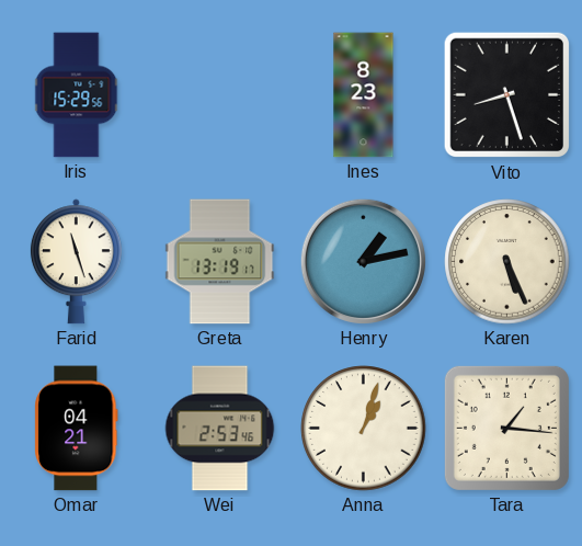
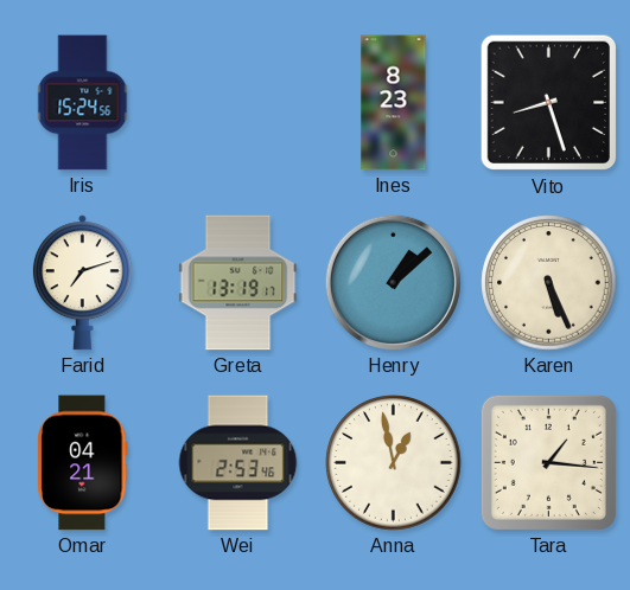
Iris: 15:29 -> 15:24
Farid: 11:27 -> 7:12
Henry: 1:13 -> 1:08
Anna: 1:03 -> 12:58
